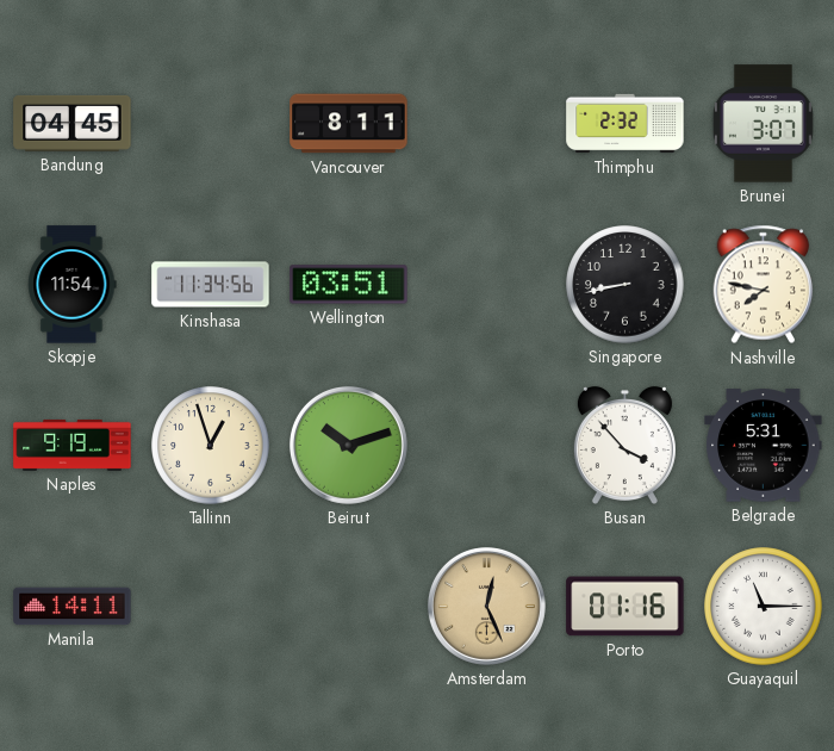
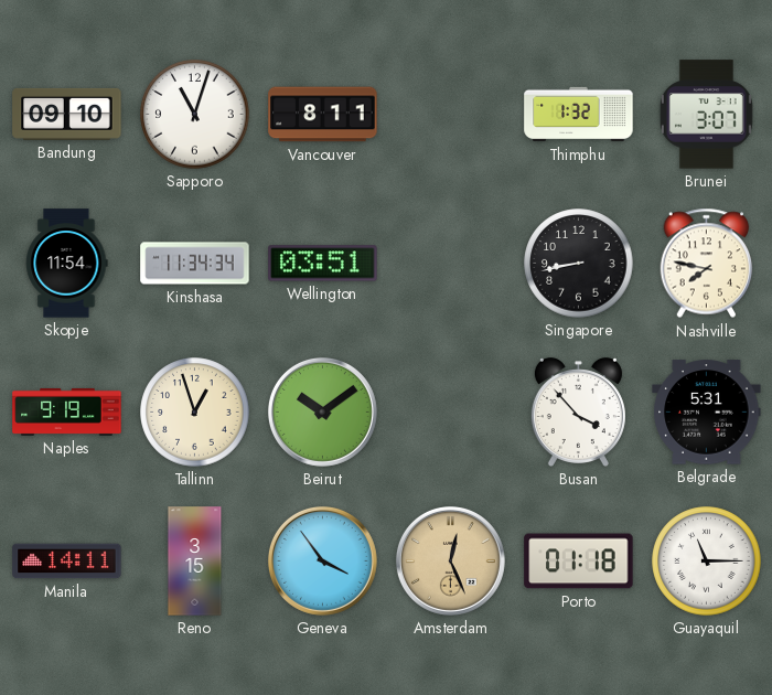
Bandung: 04:45 -> 09:10
Sapporo: none -> 11:03
Thimphu: 2:32 -> 1:32
Kinshasa: 11:34:56 -> 11:34:34
Beirut: 10:12 -> 10:09
Reno: none -> 3:15
Geneva: none -> 3:54
Porto: 01:16 -> 01:18
